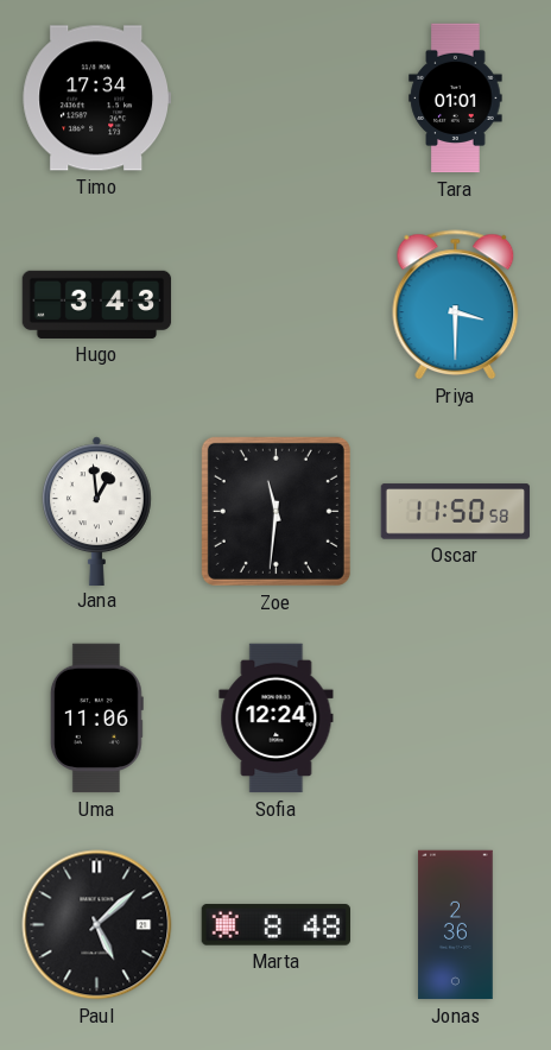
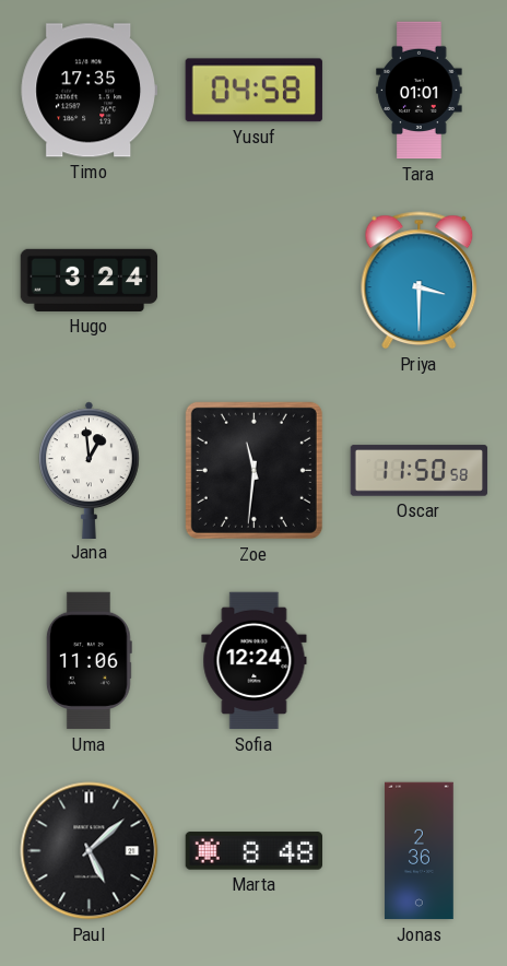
Timo: 17:34 -> 17:35
Yusuf: none -> 04:58
Hugo: 3:43 -> 3:24
